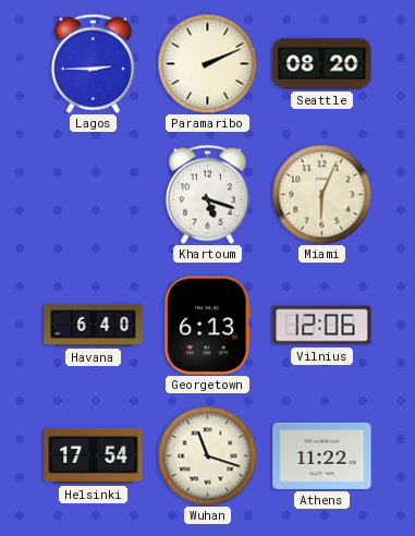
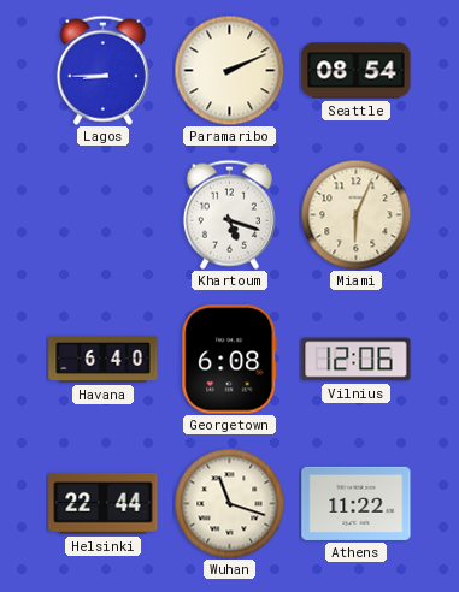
Lagos: 2:45 -> 8:45
Seattle: 08:20 -> 08:54
Georgetown: 6:13 -> 6:08
Helsinki: 17:54 -> 22:44
